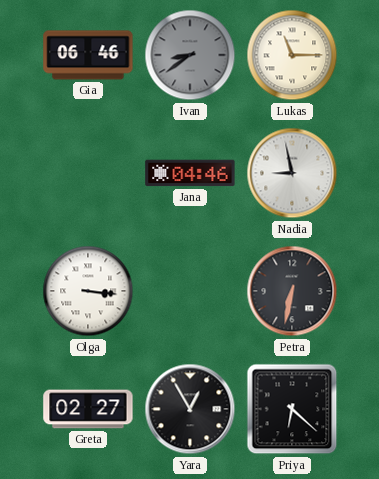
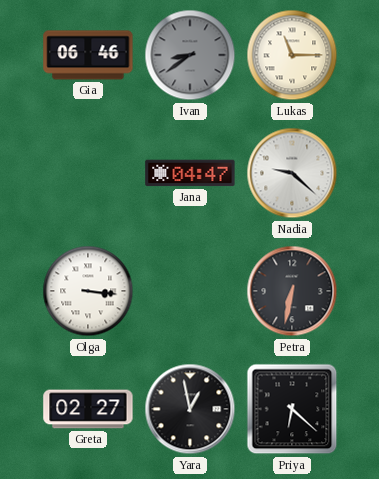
Jana: 04:46 -> 04:47
Nadia: 8:58 -> 9:22
Yara: 12:55 -> 12:58
